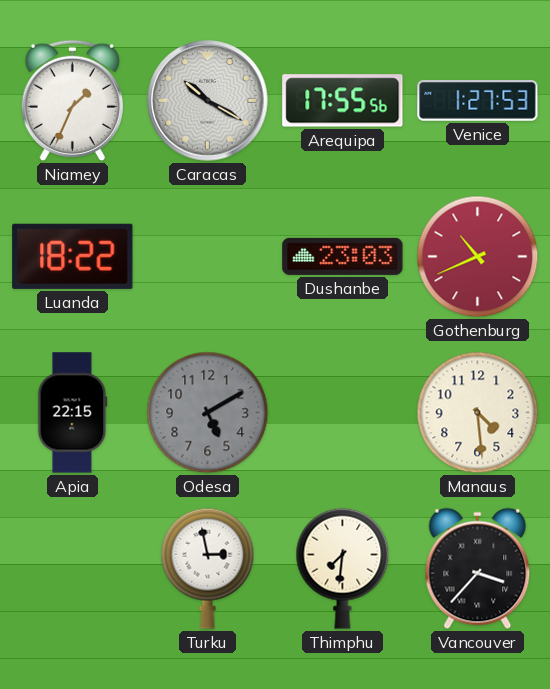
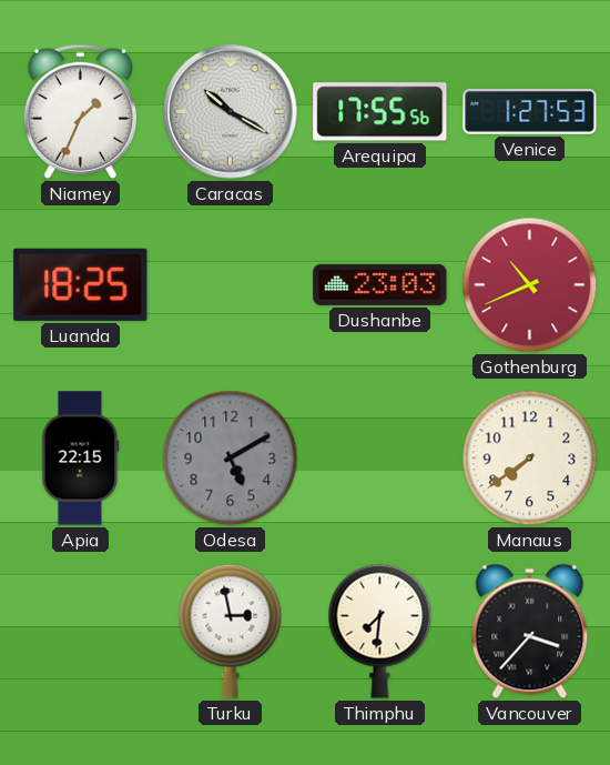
Luanda: 18:22 -> 18:25
Manaus: 4:29 -> 7:39
